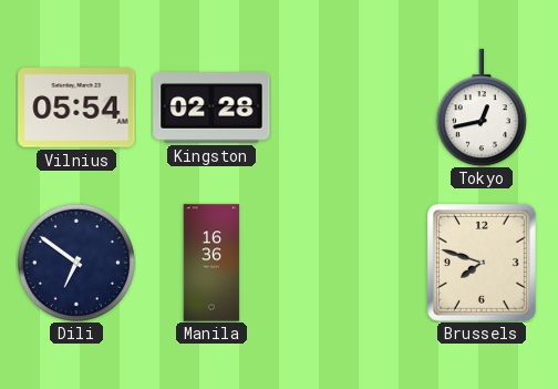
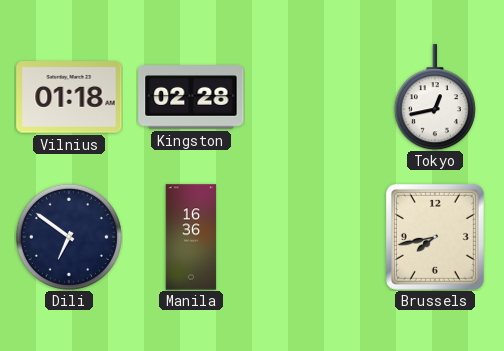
Vilnius: 05:54 -> 01:18
Brussels: 7:48 -> 7:43
